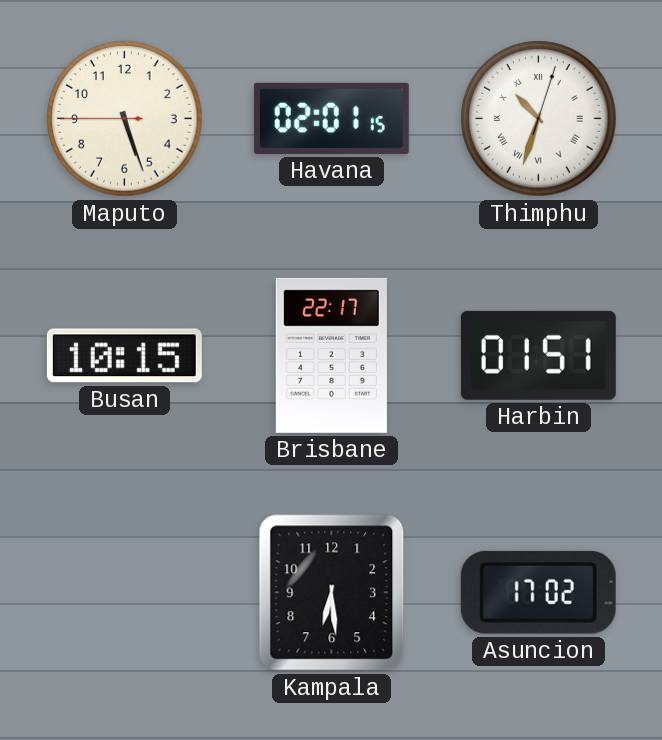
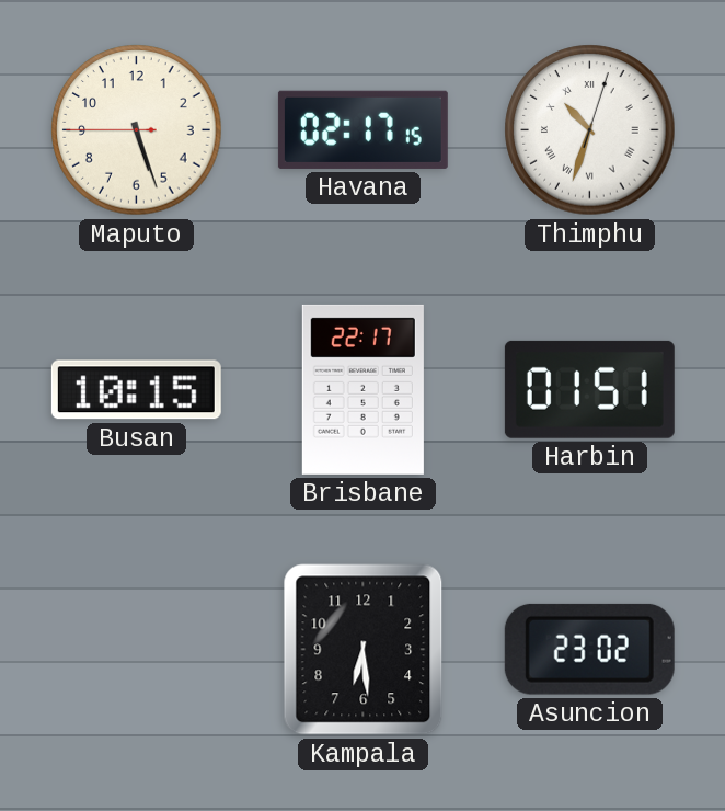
Havana: 02:01 -> 02:17
Asuncion: 17:02 -> 23:02
